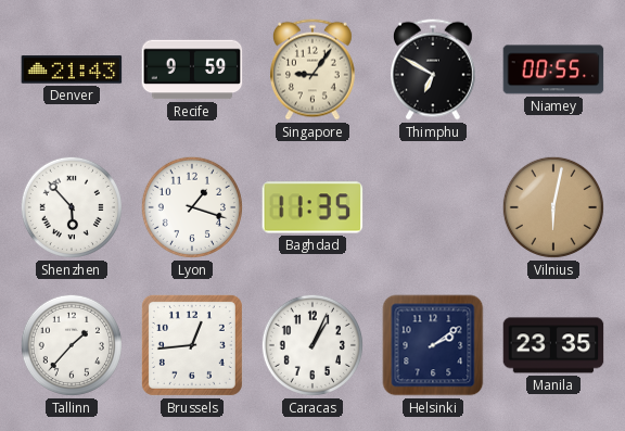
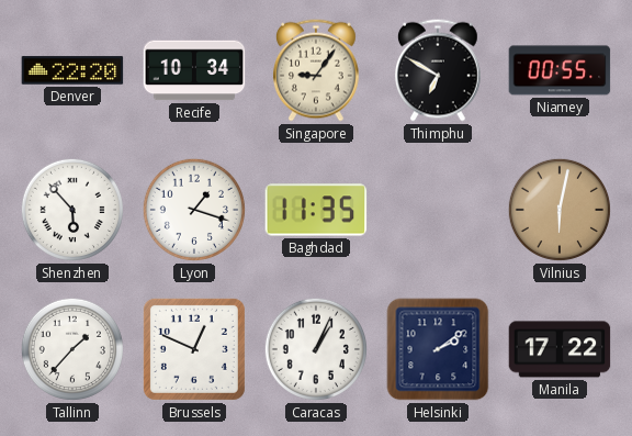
Denver: 21:43 -> 22:20
Recife: 9:59 -> 10:34
Brussels: 12:44 -> 12:49
Manila: 23:35 -> 17:22
